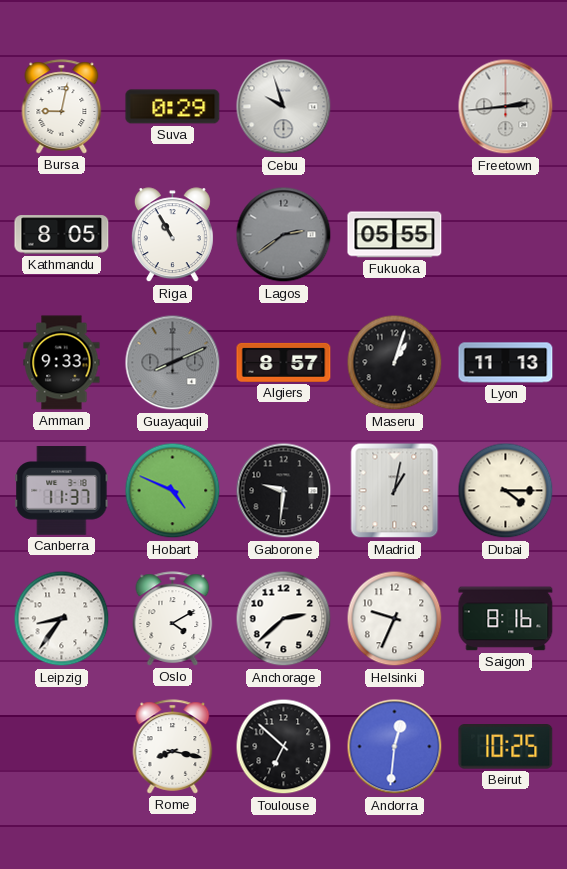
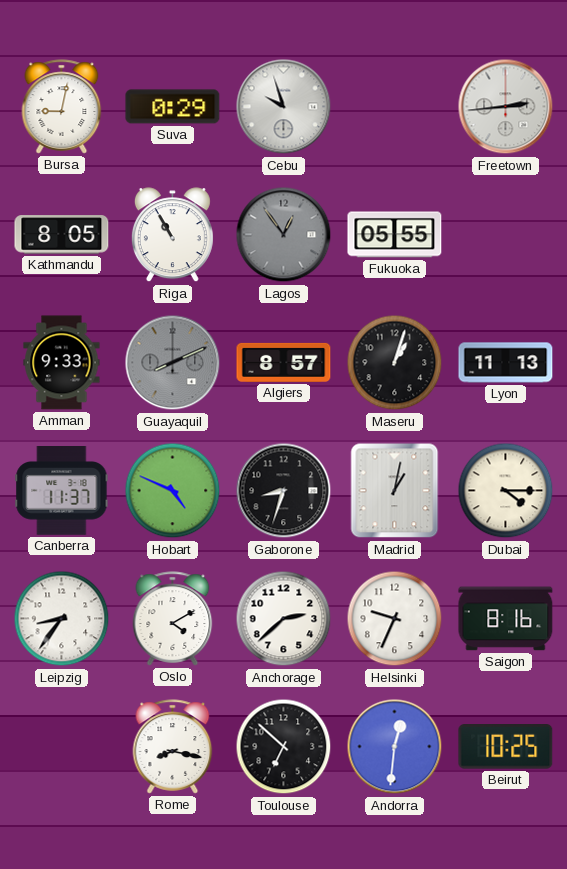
Lagos: 2:39 -> 12:54
Gaborone: 9:31 -> 8:33
